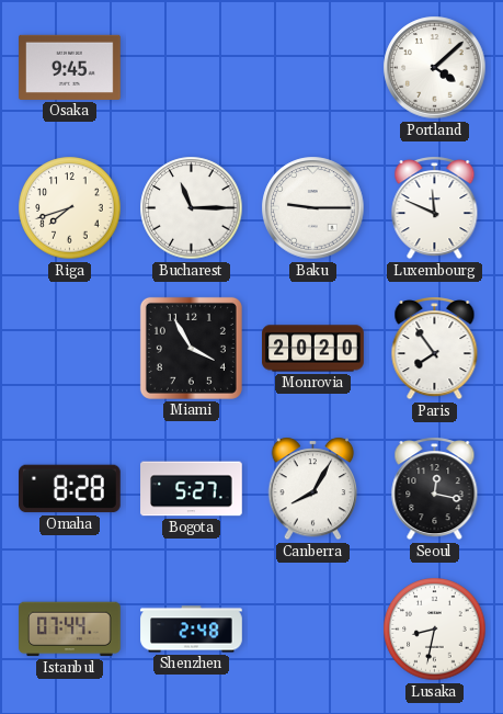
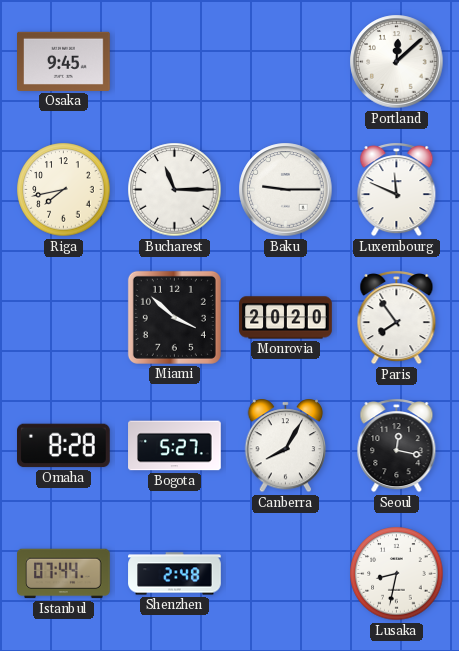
Portland: 4:08 -> 12:08
Riga: 7:42 -> 7:43
Miami: 3:55 -> 3:52
